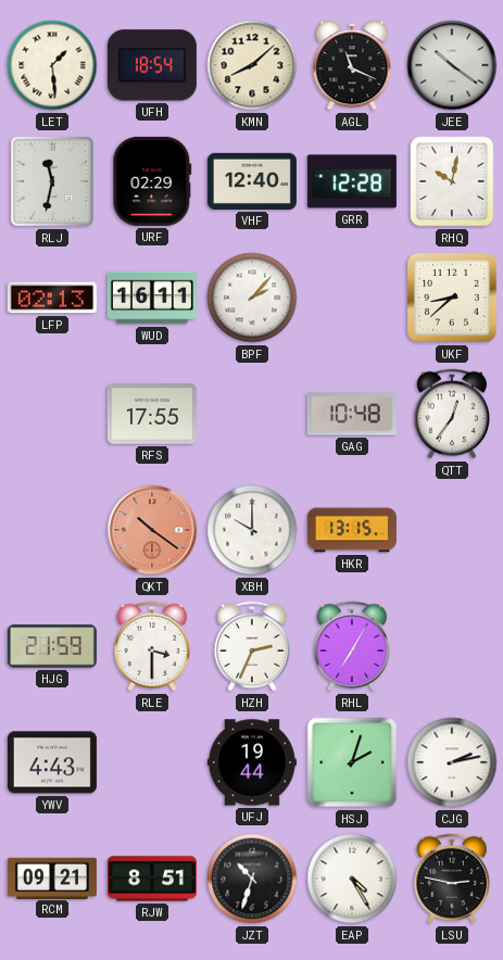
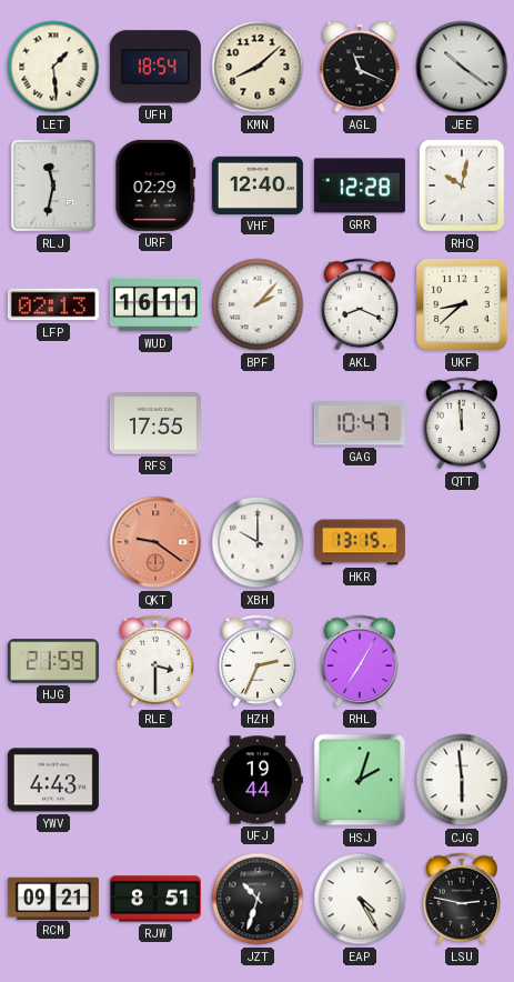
AKL: none -> 8:19
GAG: 10:48 -> 10:47
QTT: 12:36 -> 11:59
QKT: 10:21 -> 9:21
CJG: 2:13 -> 5:59
